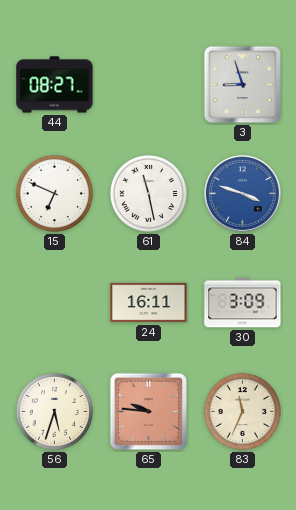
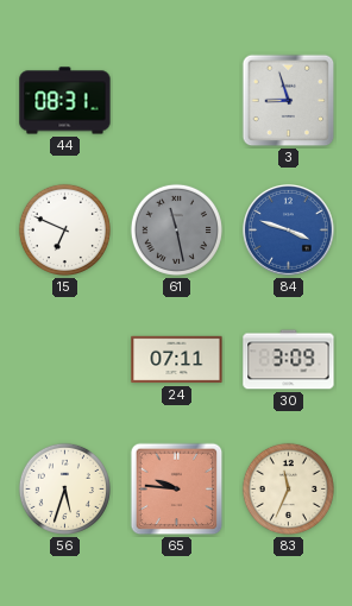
44: 08:27 -> 08:31
61 dial: white -> grey
24: 16:11 -> 07:11
